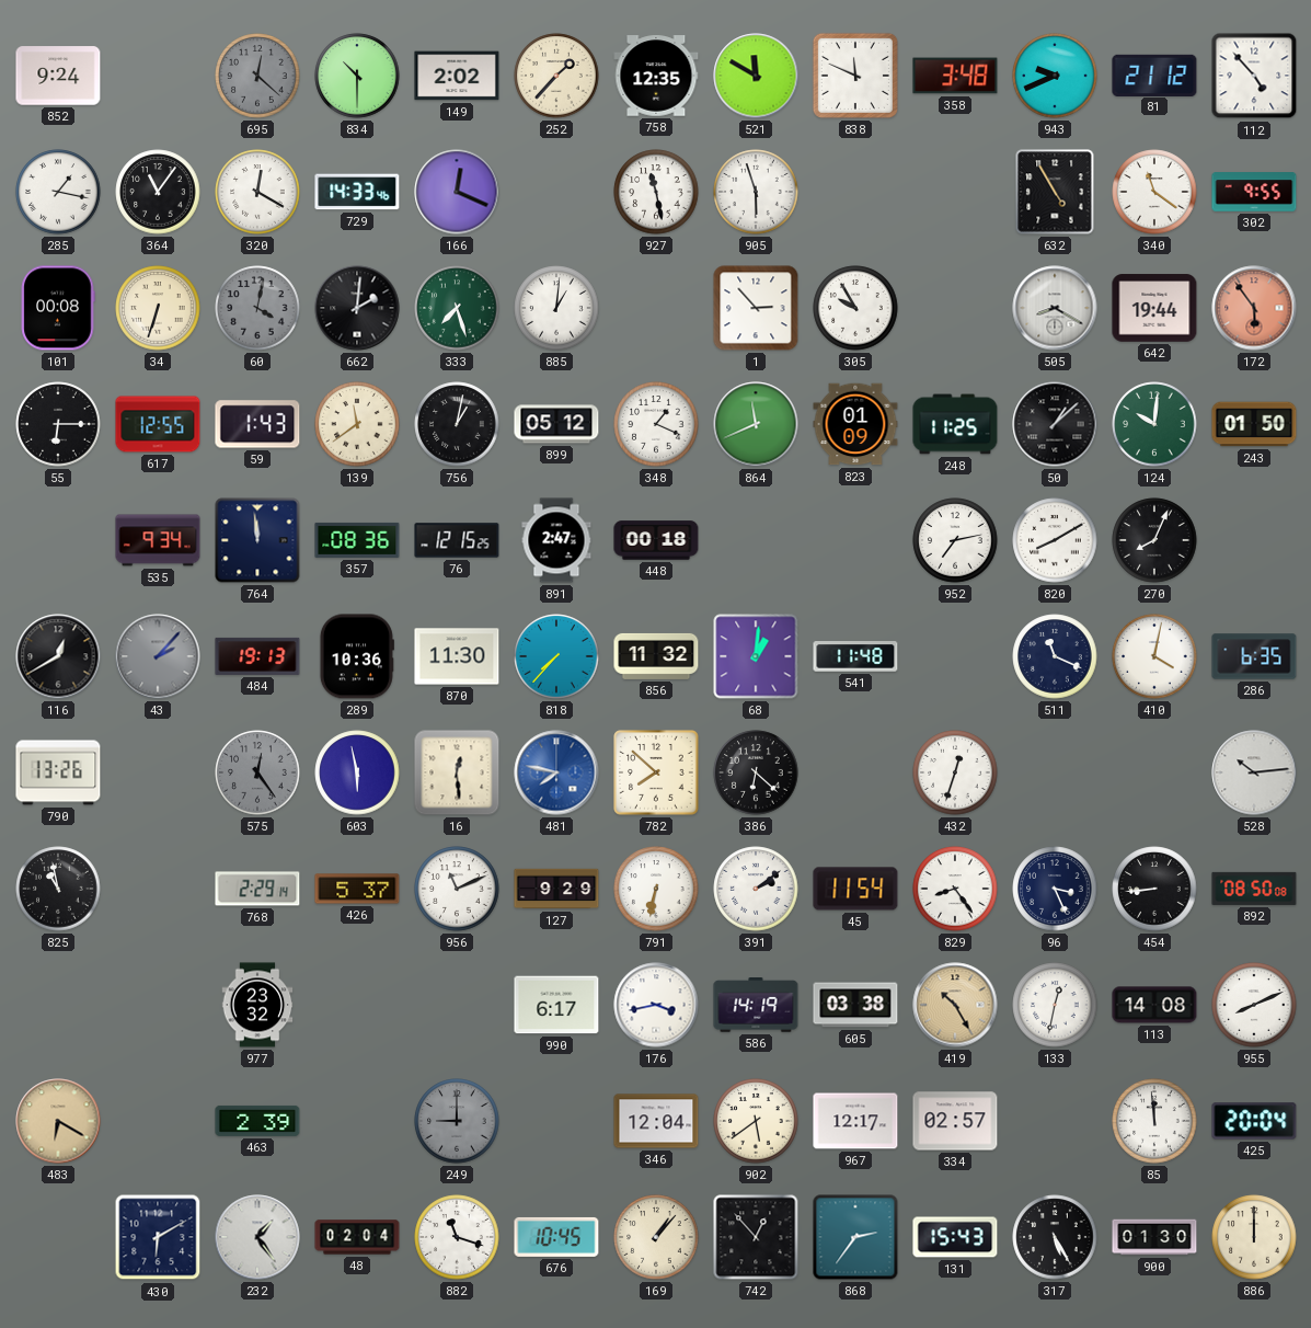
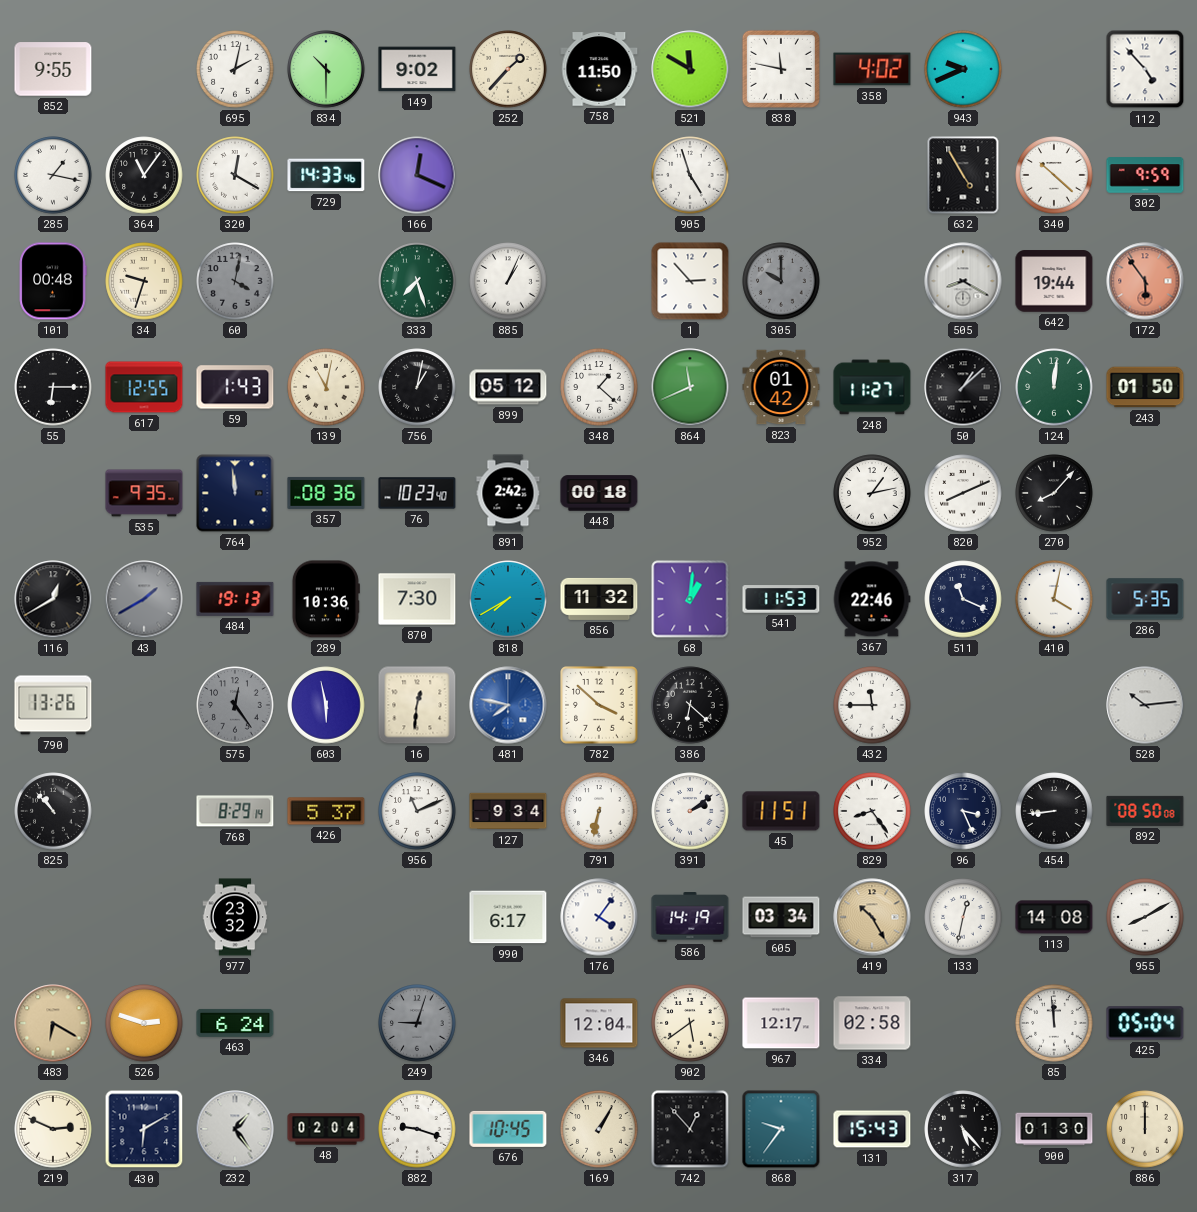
852: 9:24 -> 9:55
695: 12:22 -> 2:02
695 dial: grey -> white
149: 2:02 -> 9:02
758: 12:35 -> 11:50
838: 11:49 -> 11:47
358: 3:48 -> 4:02
81: 21:12 -> none
927: 11:28 -> none
905: 5:57 -> 4:57
340: 11:21 -> 10:22
302: 9:55 -> 9:59
101: 00:08 -> 00:48
34: 6:33 -> 9:33
662: 2:01 -> none
885: 1:01 -> 1:04
305: 9:55 -> 10:00
305 dial: white -> grey
139: 11:39 -> 11:02
348: 1:19 -> 1:22
823: 01:09 -> 01:42
248: 11:25 -> 11:27
124: 10:01 -> 12:01
535: 9:34 -> 9:35
76: 12:15 -> 10:23
891: 2:47 -> 2:42
952: 7:13 -> 1:13
820: 8:10 -> 8:11
270: 8:04 -> 8:07
43: 2:07 -> 1:40
870: 11:30 -> 7:30
818: 7:37 -> 7:40
541: 11:48 -> 11:53
367: none -> 22:46
286: 6:35 -> 5:35
16: 12:29 -> 12:31
782: 7:52 -> 3:52
432: 12:33 -> 11:45
825: 10:58 -> 10:53
768: 2:29 -> 8:29
127: 9:29 -> 9:34
45: 11:54 -> 11:51
176: 3:43 -> 4:06
605: 03:38 -> 03:34
955: 8:11 -> 8:10
526: none -> 2:48
463: 2:39 -> 6:24
249: 9:00 -> 9:03
334: 02:57 -> 02:58
425: 20:04 -> 05:04
219: none -> 2:49
882: 11:18 -> 9:18
169: 1:07 -> 1:05
868: 2:36 -> 9:36
317: 5:25 -> 5:23
